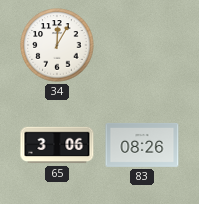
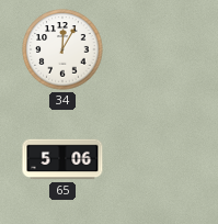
65: 3:06 -> 5:06
83: 08:26 -> none
